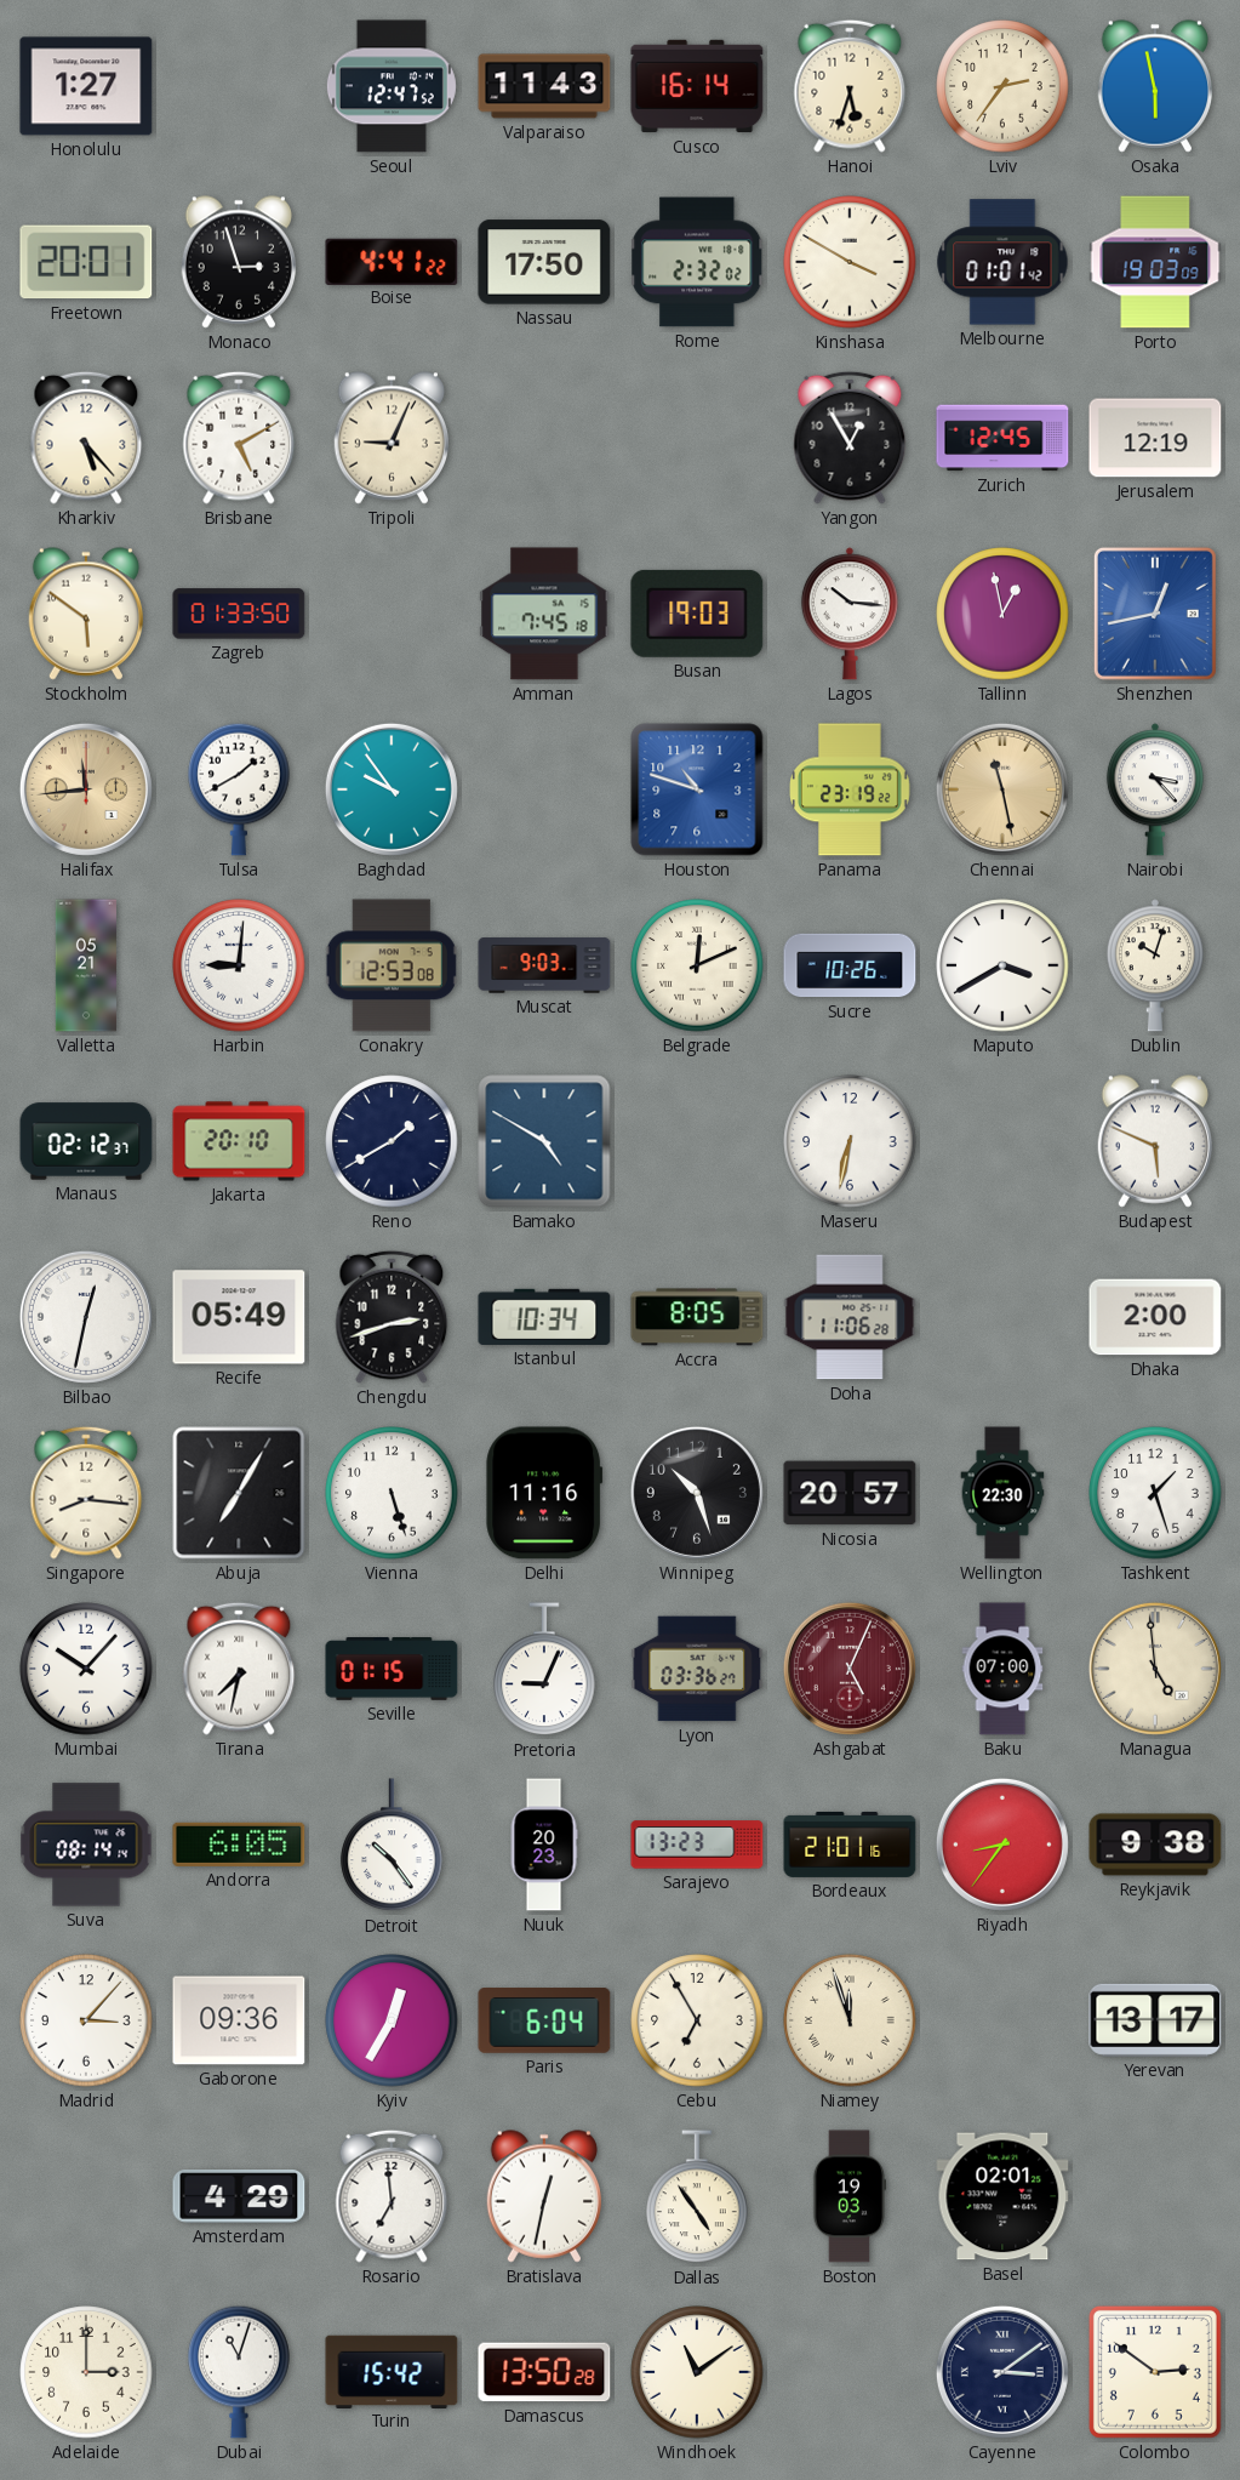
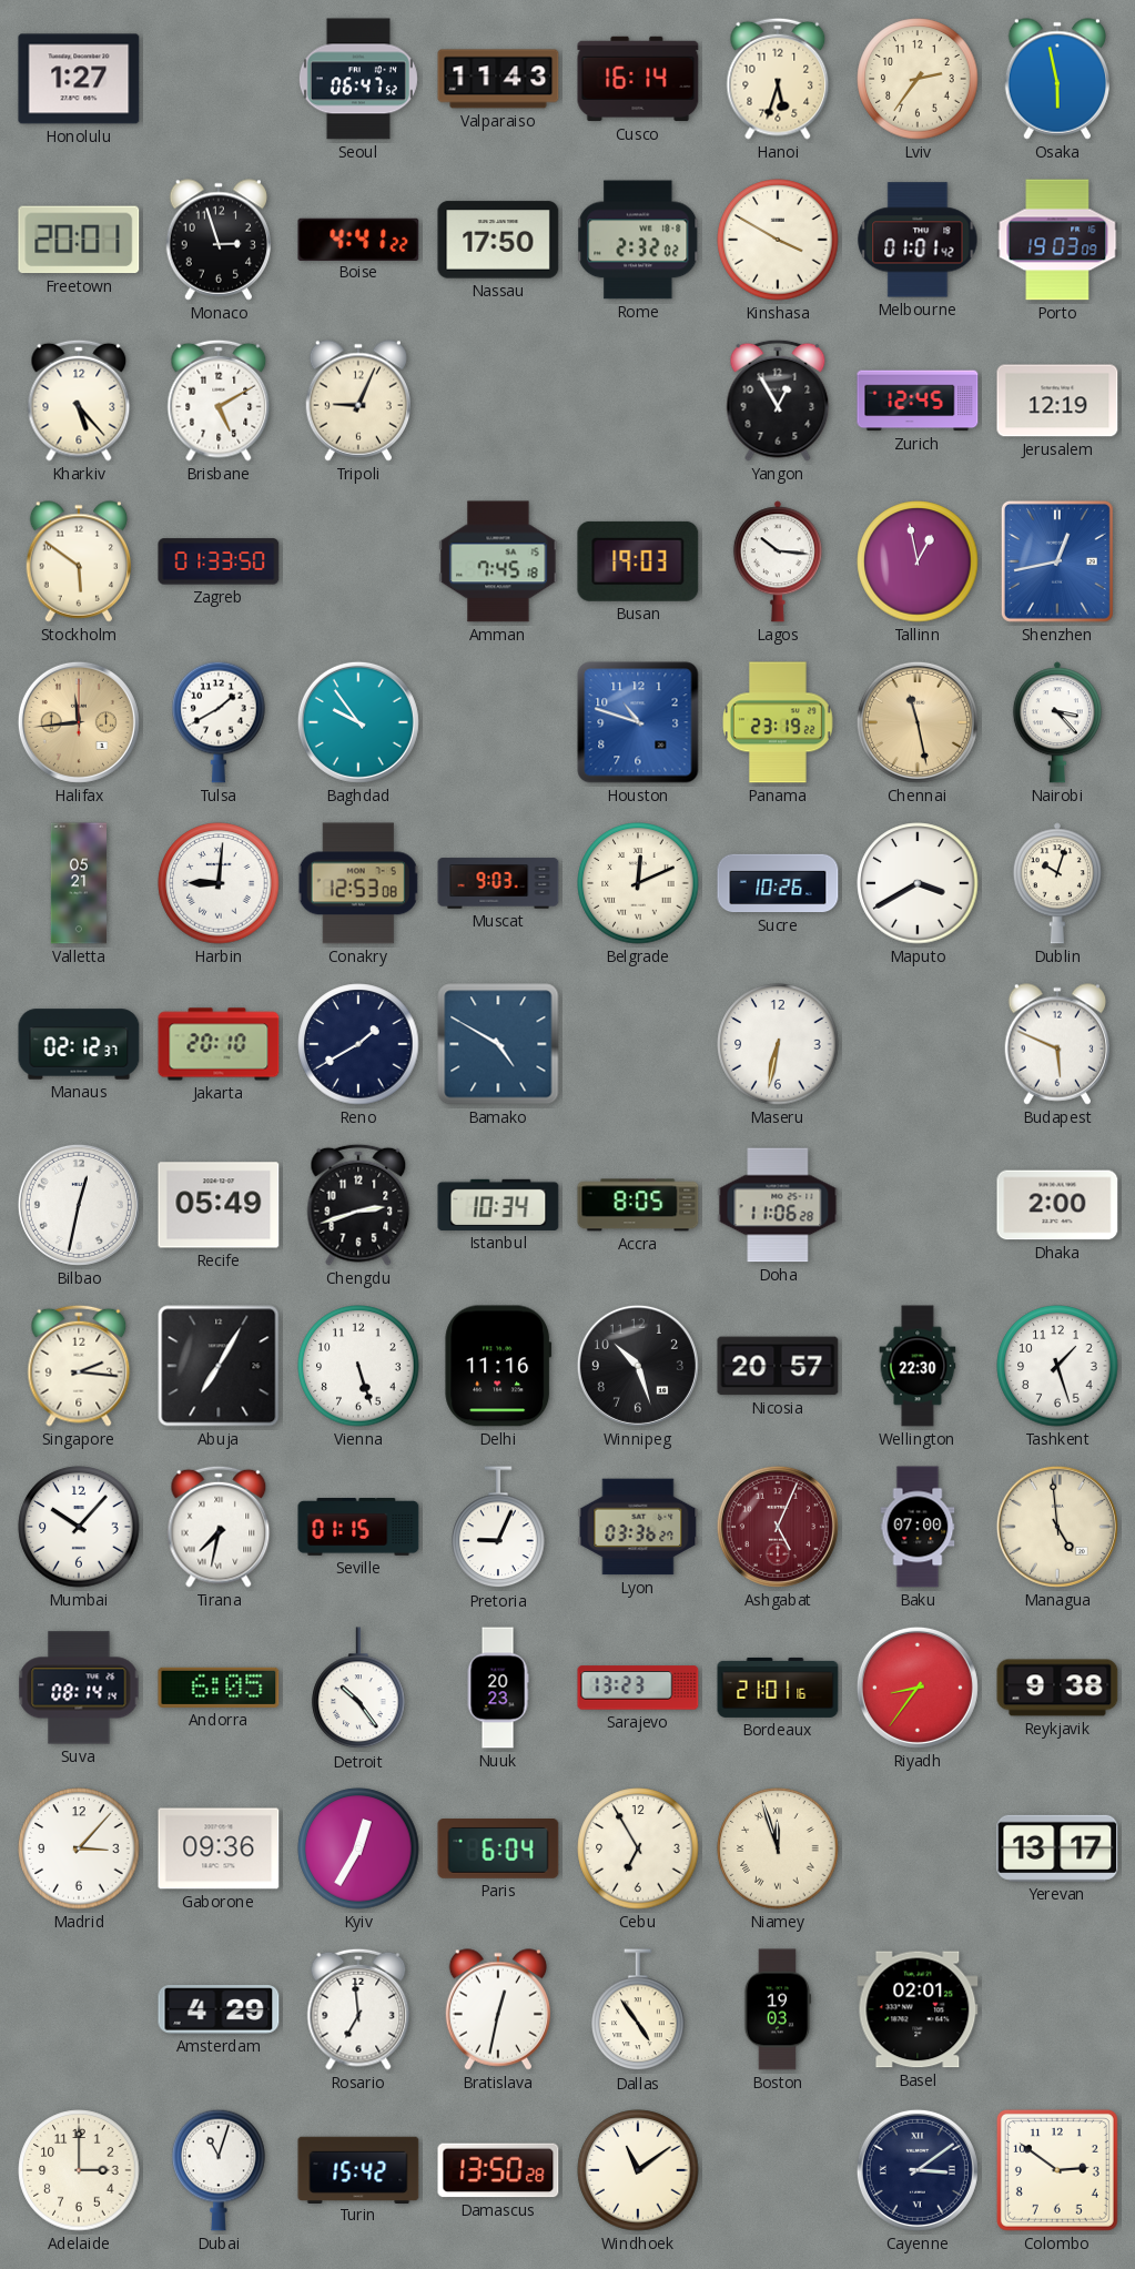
Seoul: 12:47 -> 06:47
Singapore: 8:16 -> 2:16
